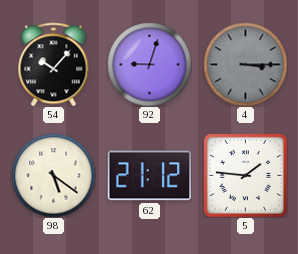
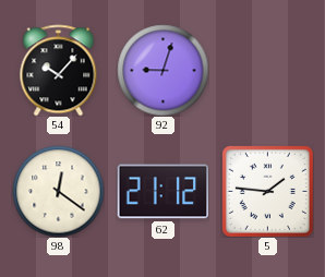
4: 3:15 -> none
98: 5:21 -> 12:21
